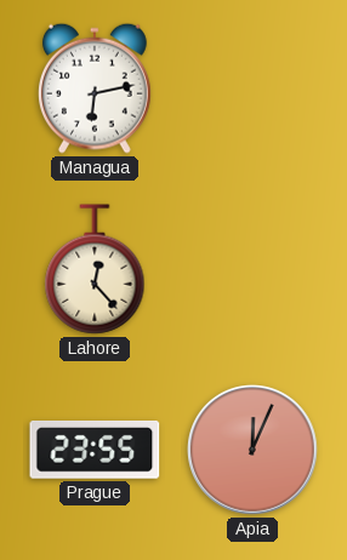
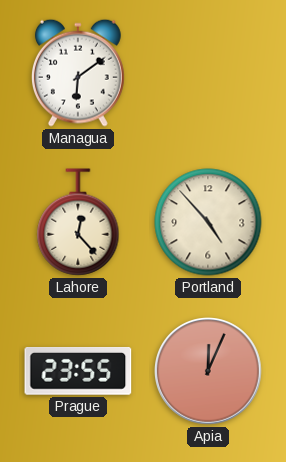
Managua: 6:13 -> 6:09
Portland: none -> 4:53
